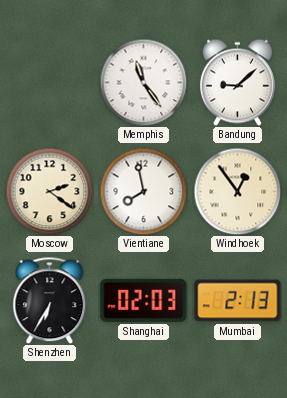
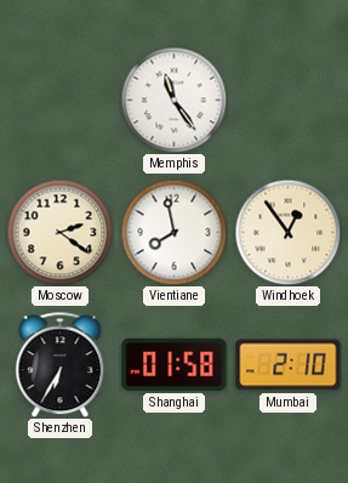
Bandung: 9:08 -> none
Shanghai: 02:03 -> 01:58
Mumbai: 2:13 -> 2:10
